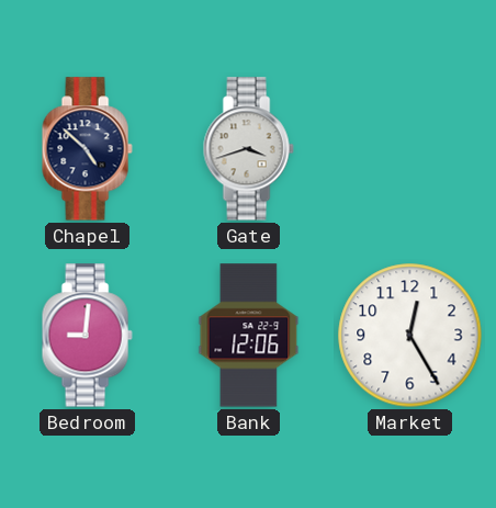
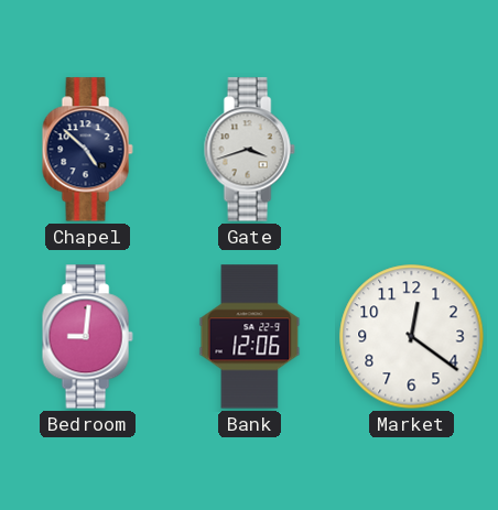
Market: 12:25 -> 12:21
